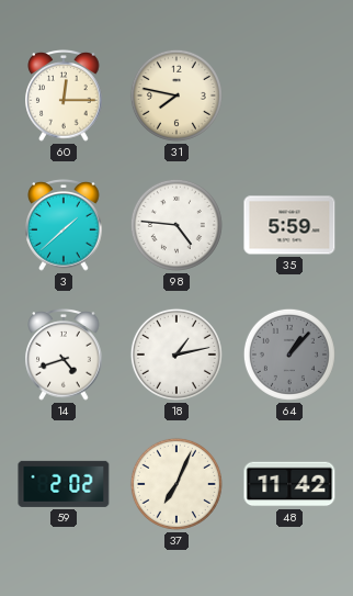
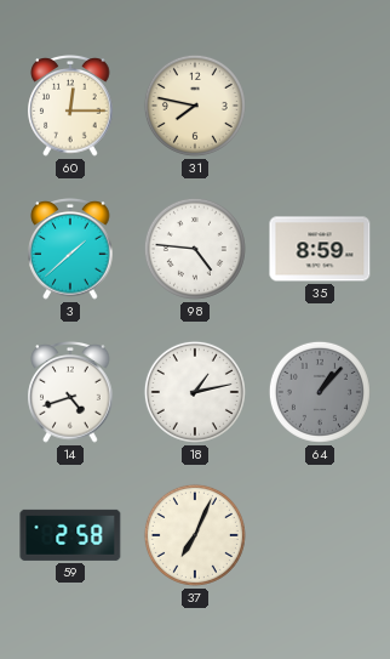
35: 5:59 -> 8:59
59: 2:02 -> 2:58
48: 11:42 -> none
